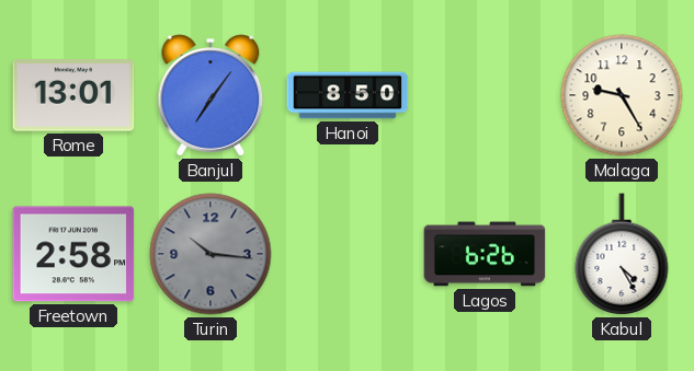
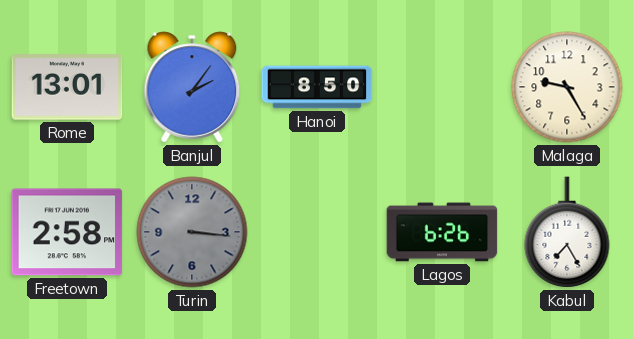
Banjul: 7:06 -> 2:06
Turin: 10:16 -> 3:16
Kabul: 4:25 -> 7:25
